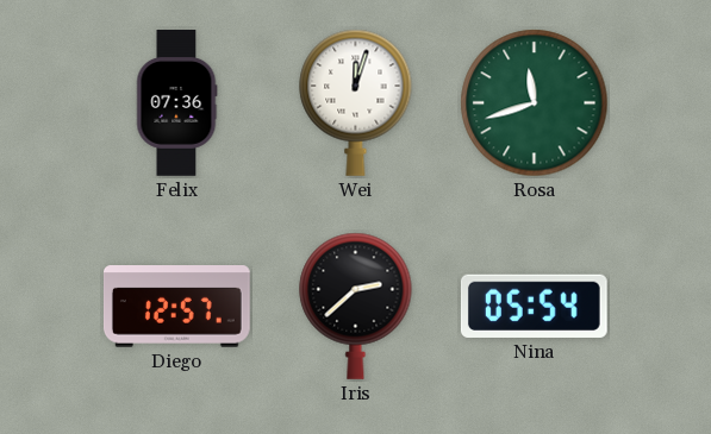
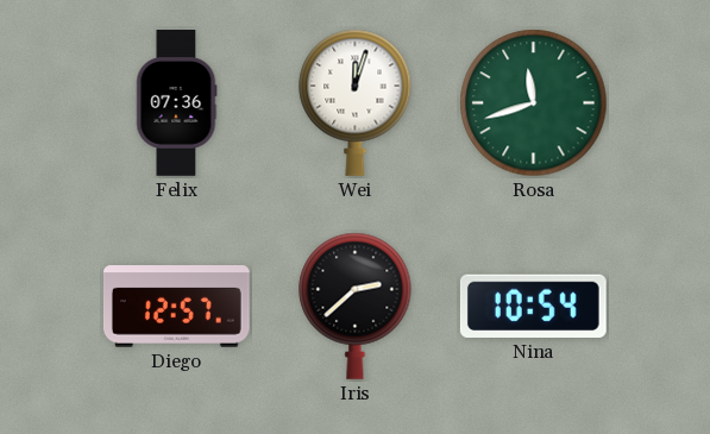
Nina: 05:54 -> 10:54
